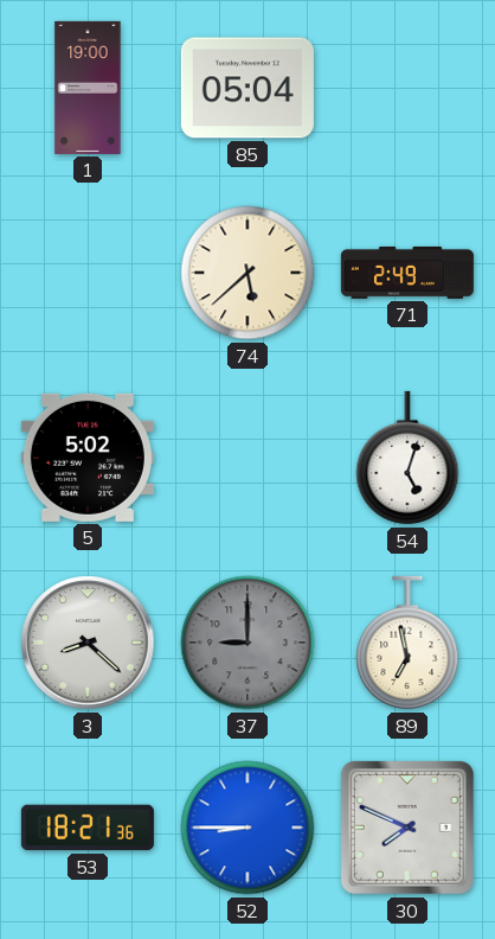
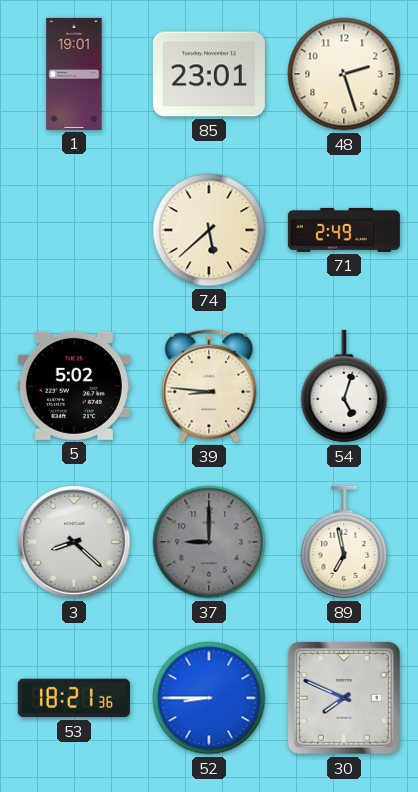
1: 19:00 -> 19:01
85: 05:04 -> 23:01
48: none -> 2:27
39: none -> 8:46
